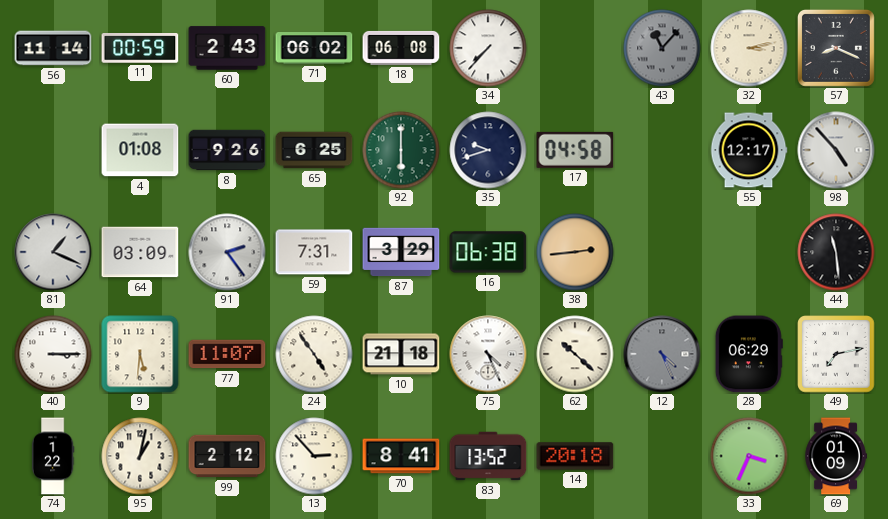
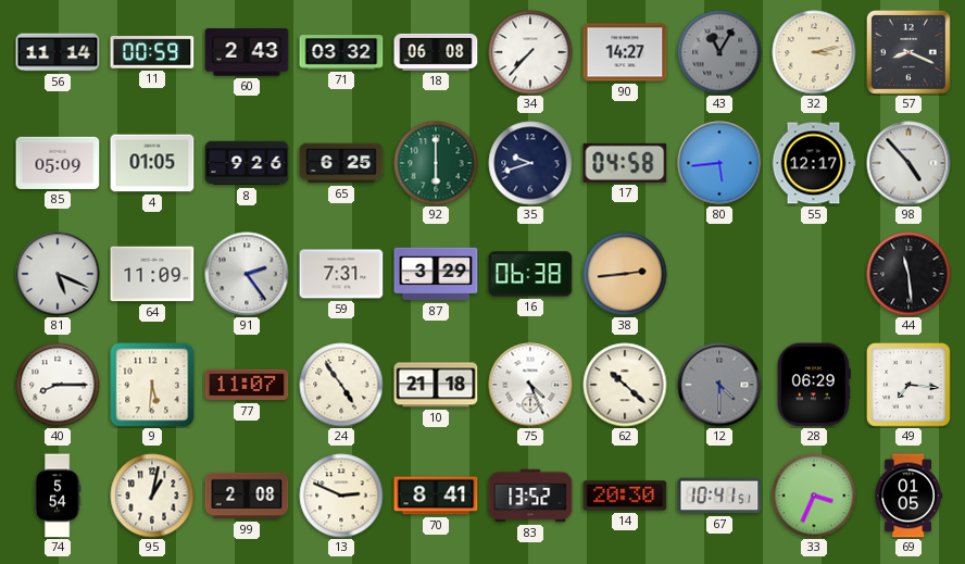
71: 06:02 -> 03:32
90: none -> 14:27
43: 11:07 -> 11:05
85: none -> 05:09
4: 01:08 -> 01:05
80: none -> 5:44
81: 1:19 -> 5:19
64: 03:09 -> 11:09
40: 3:15 -> 8:15
12: 4:26 -> 4:30
49: 7:13 -> 7:16
74: 1:22 -> 5:54
99: 2:12 -> 2:08
13: 2:53 -> 2:49
14: 20:18 -> 20:30
67: none -> 10:41
69: 01:09 -> 01:05
